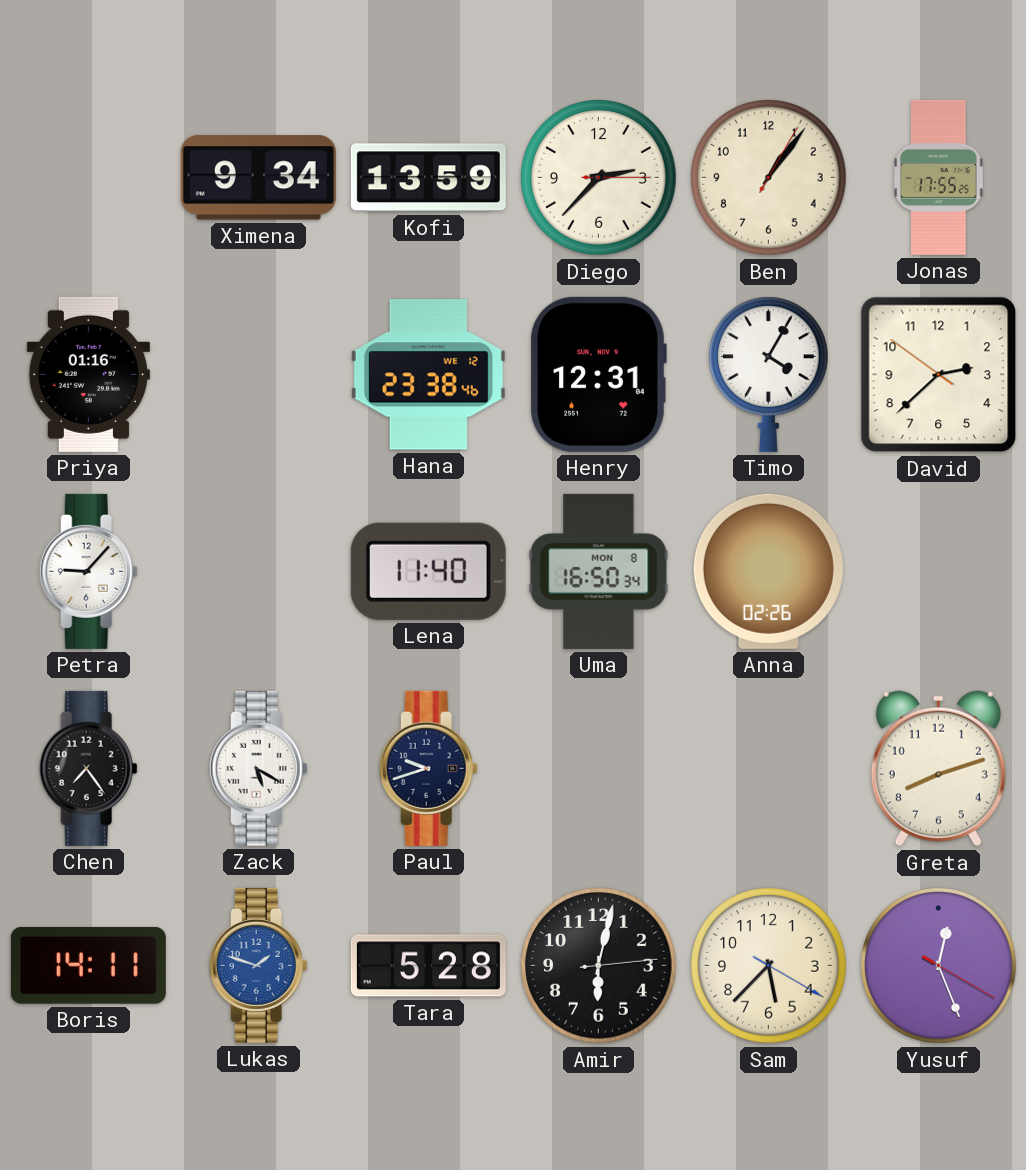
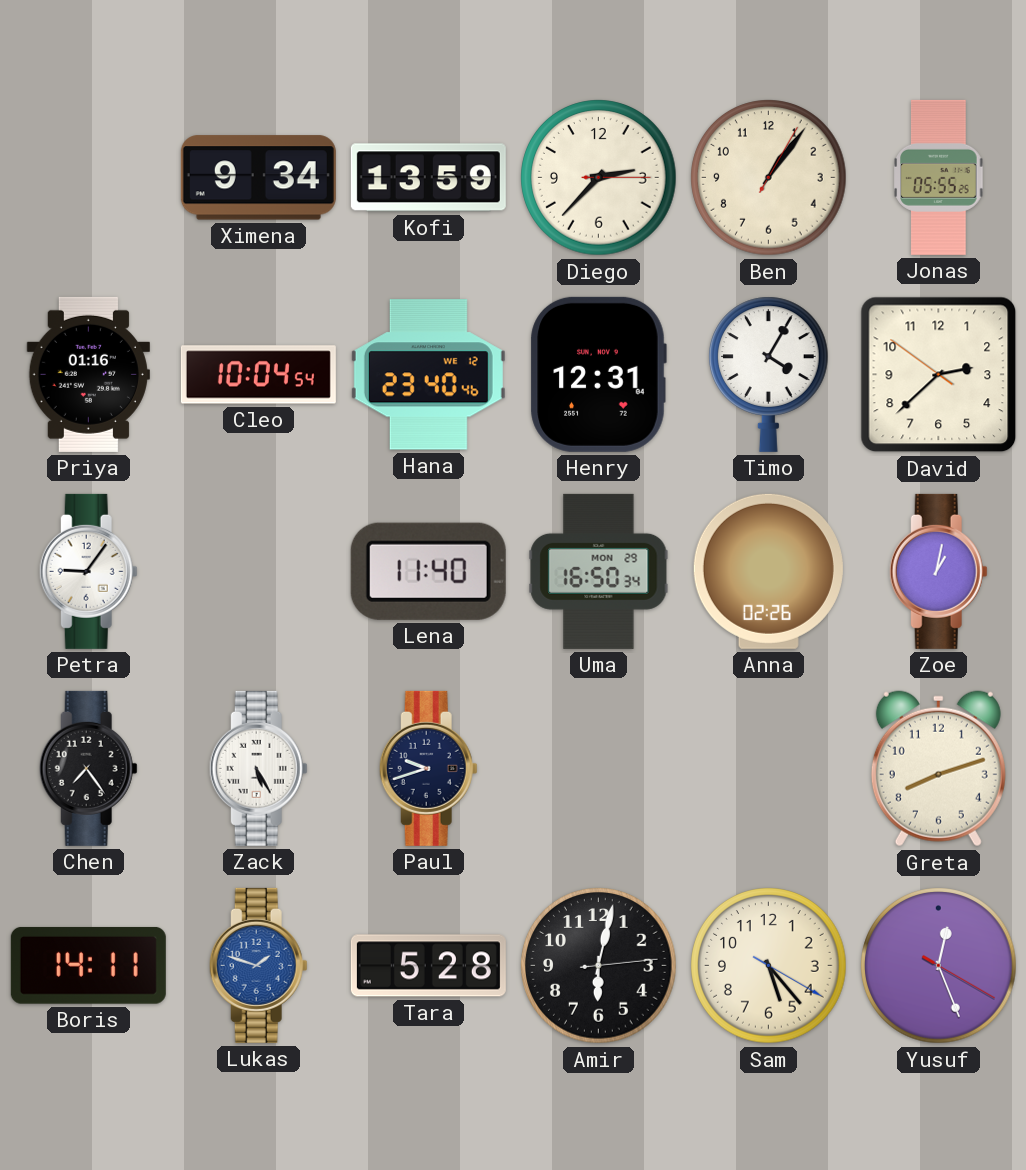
Jonas: 17:55 -> 05:55
Cleo: none -> 10:04
Hana: 23:38 -> 23:40
Petra: 9:07 -> 9:06
Uma date: MON 8 -> MON 29
Zoe: none -> 1:02
Zack: 5:20 -> 5:25
Sam: 5:37 -> 5:23
